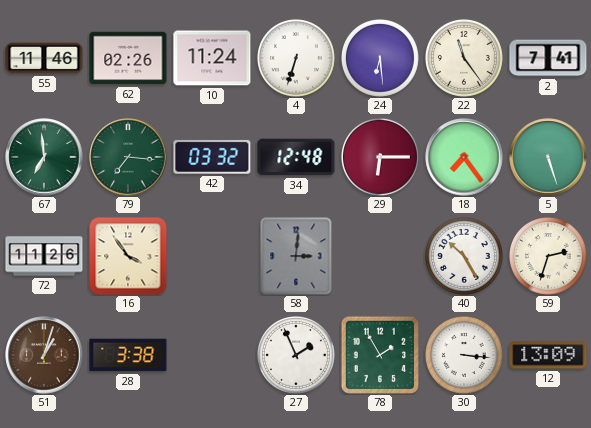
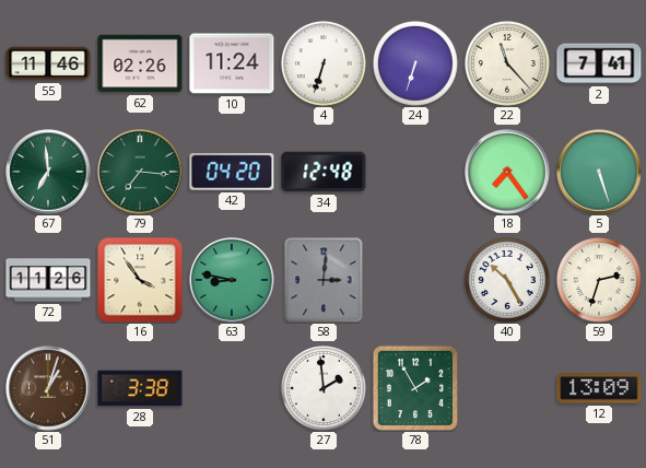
24: 6:29 -> 6:33
22: 11:24 -> 11:23
42: 03:32 -> 04:20
29: 6:15 -> none
63: none -> 8:47
27: 1:56 -> 1:59
30: 3:16 -> none
